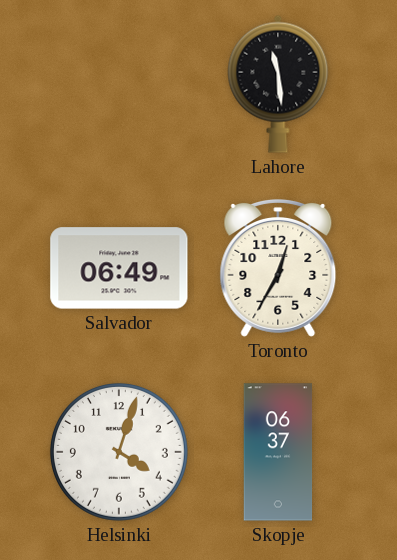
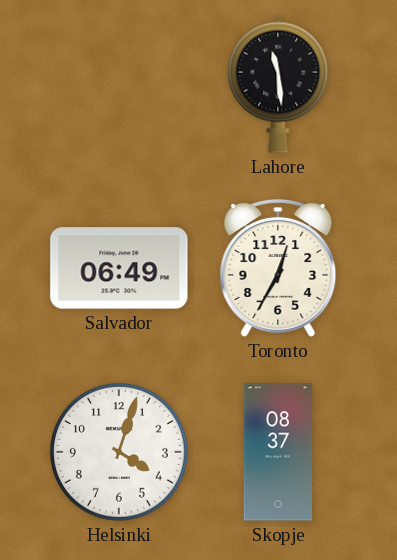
Skopje: 06:37 -> 08:37
